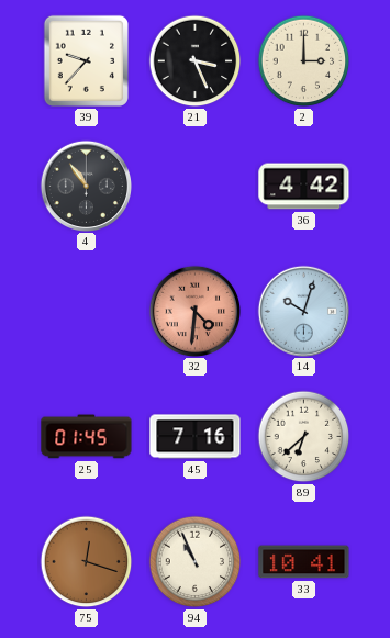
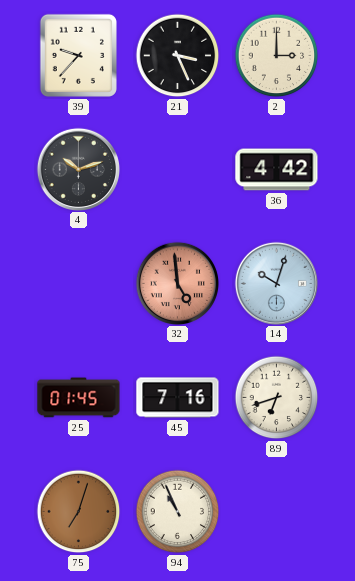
4: 10:54 -> 10:12
32: 4:31 -> 4:59
89: 6:38 -> 6:42
75: 12:18 -> 7:03
33: 10:41 -> none
